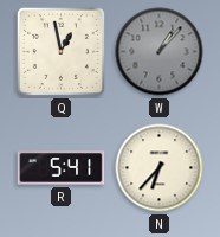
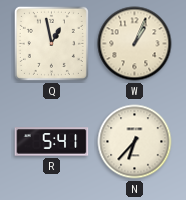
W: 1:07 -> 1:04
W dial: grey -> cream
